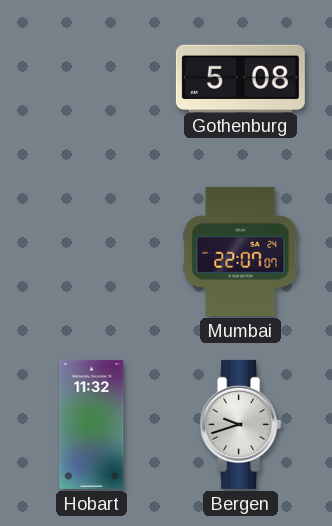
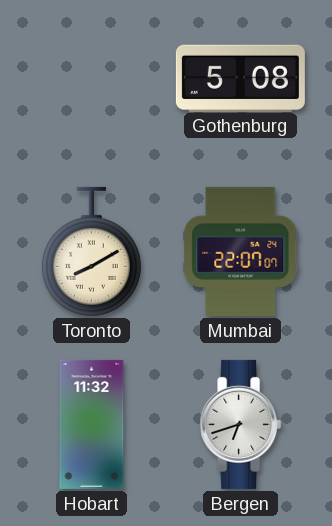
Toronto: none -> 8:10
Bergen: 9:42 -> 6:42
